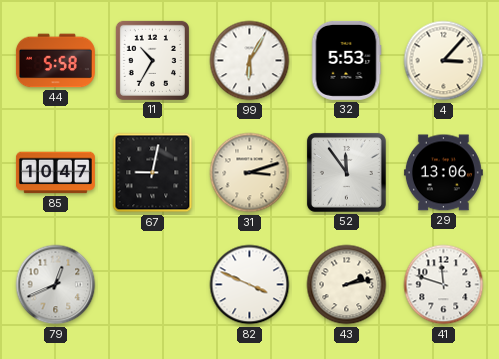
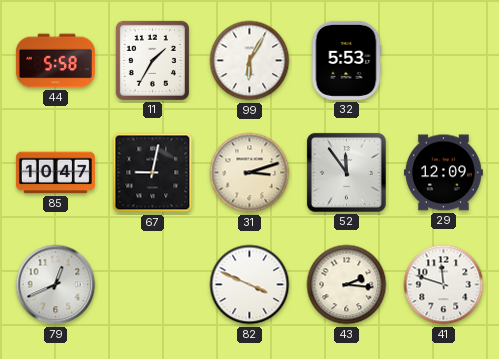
11: 10:35 -> 1:35
4: 3:07 -> none
29: 13:06 -> 12:09
43: 2:13 -> 2:16
